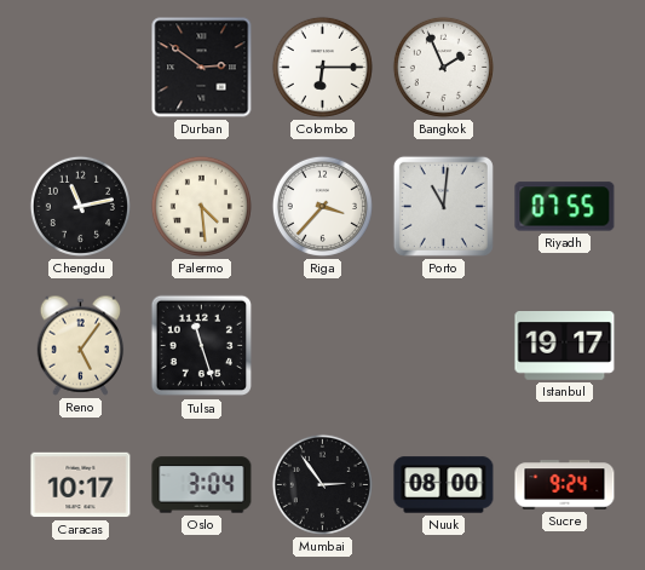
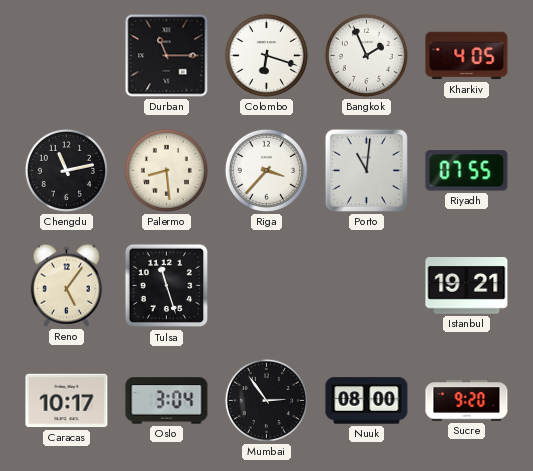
Durban: 2:51 -> 11:15
Colombo: 6:15 -> 6:18
Kharkiv: none -> 4:05
Palermo: 4:29 -> 8:29
Istanbul: 19:17 -> 19:21
Sucre: 9:24 -> 9:20
